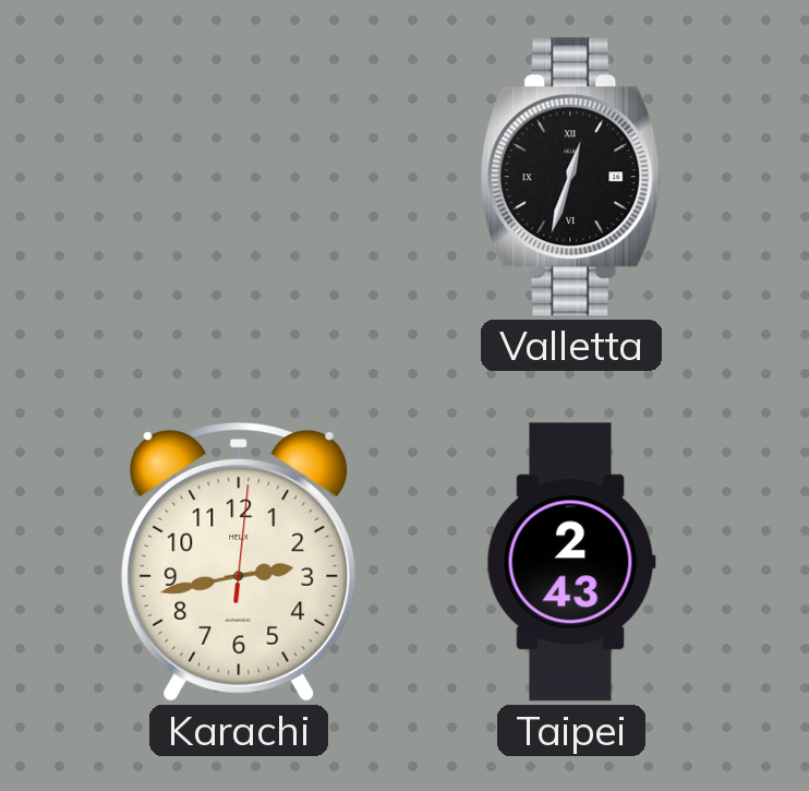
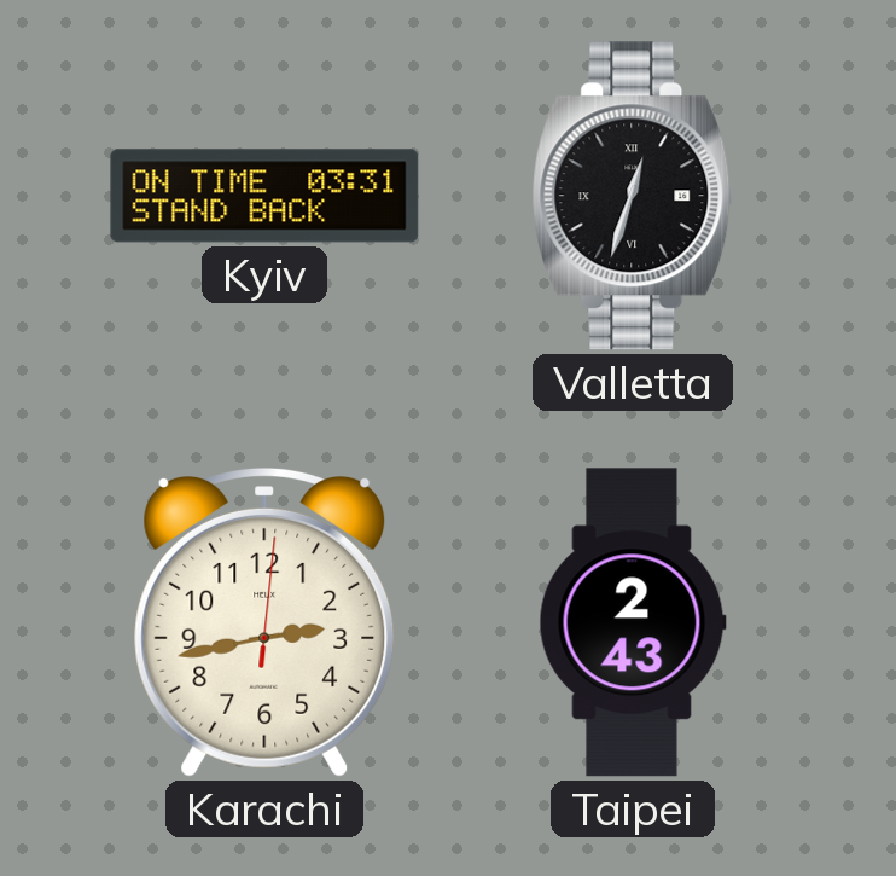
Kyiv: none -> 03:31
